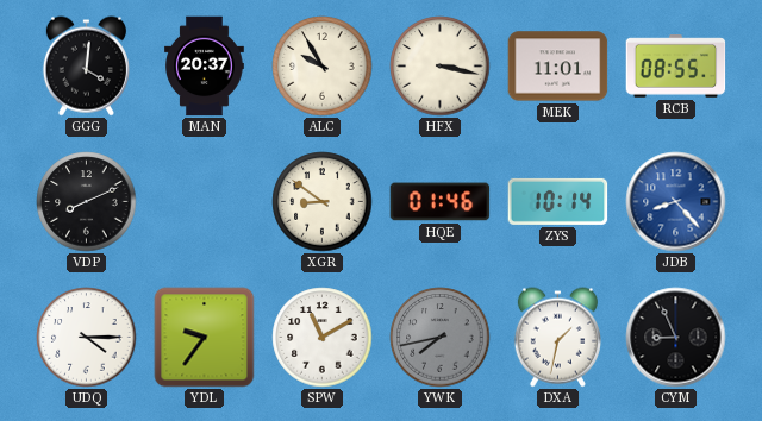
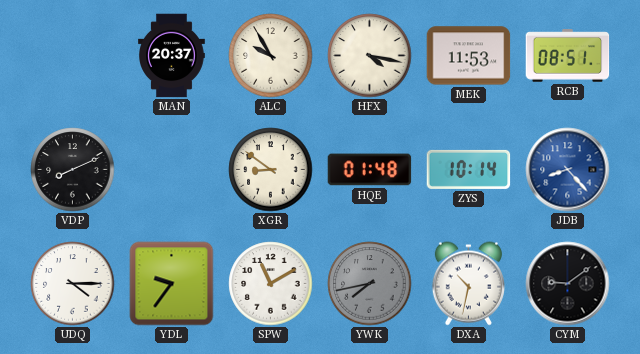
GGG: 4:01 -> none
HFX: 3:17 -> 4:17
MEK: 11:01 -> 11:53
RCB: 08:55 -> 08:51
HQE: 01:46 -> 01:48
DXA: 1:32 -> 10:32
CYM: 8:56 -> 9:09
